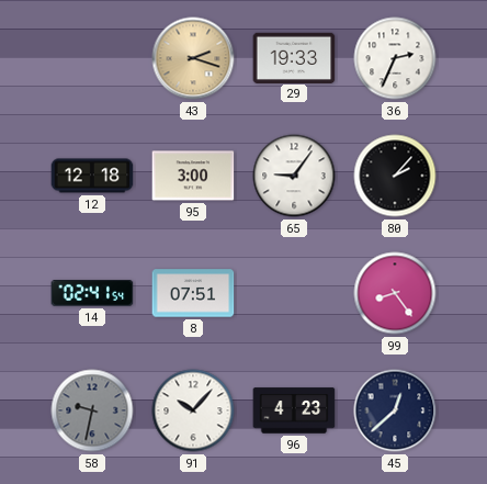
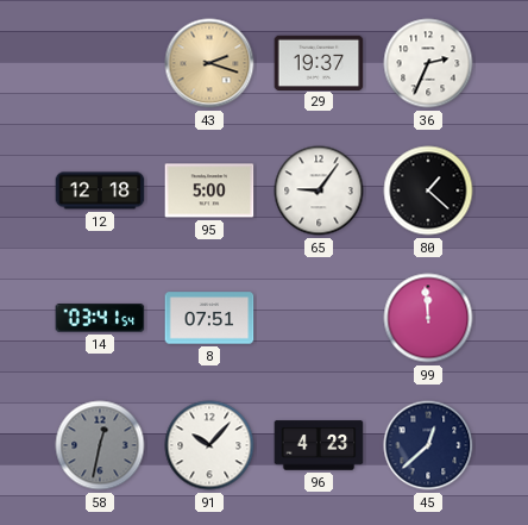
29: 19:33 -> 19:37
95: 3:00 -> 5:00
80: 2:07 -> 1:22
14: 02:41 -> 03:41
99: 8:24 -> 11:59
58: 9:32 -> 12:32
